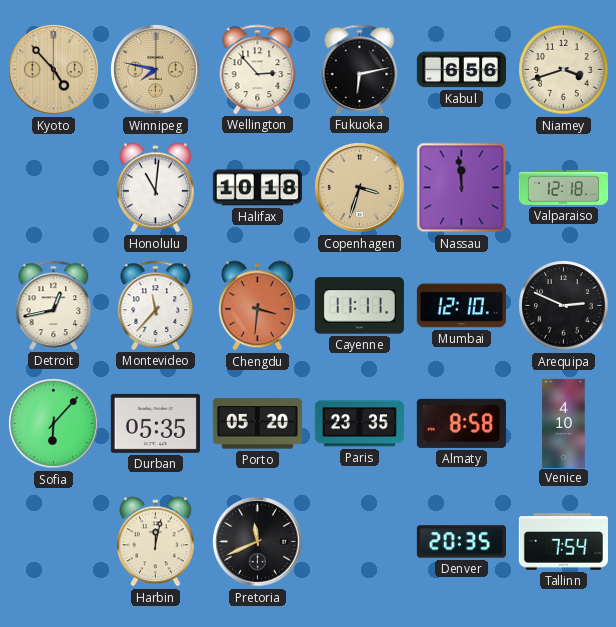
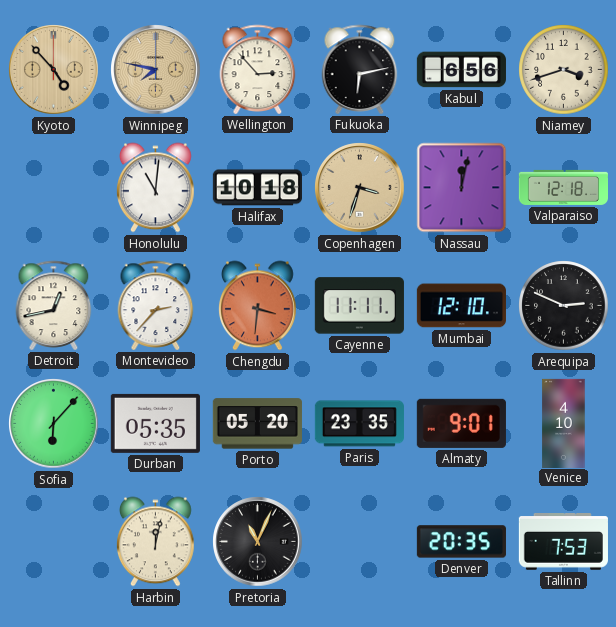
Nassau: 11:59 -> 12:02
Montevideo: 11:37 -> 2:37
Almaty: 8:58 -> 9:01
Pretoria: 11:41 -> 11:04
Tallinn: 7:54 -> 7:53
